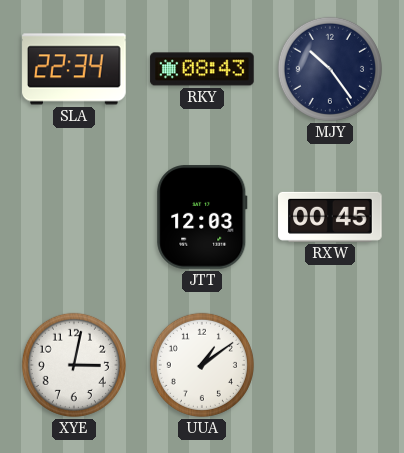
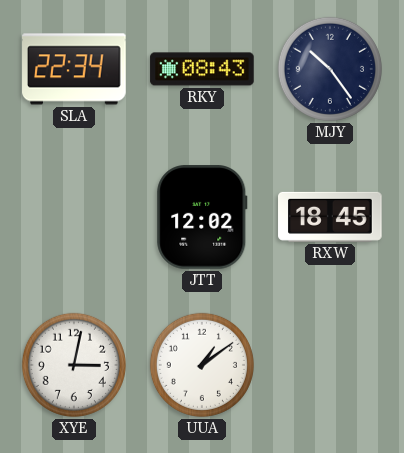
JTT: 12:03 -> 12:02
RXW: 00:45 -> 18:45
